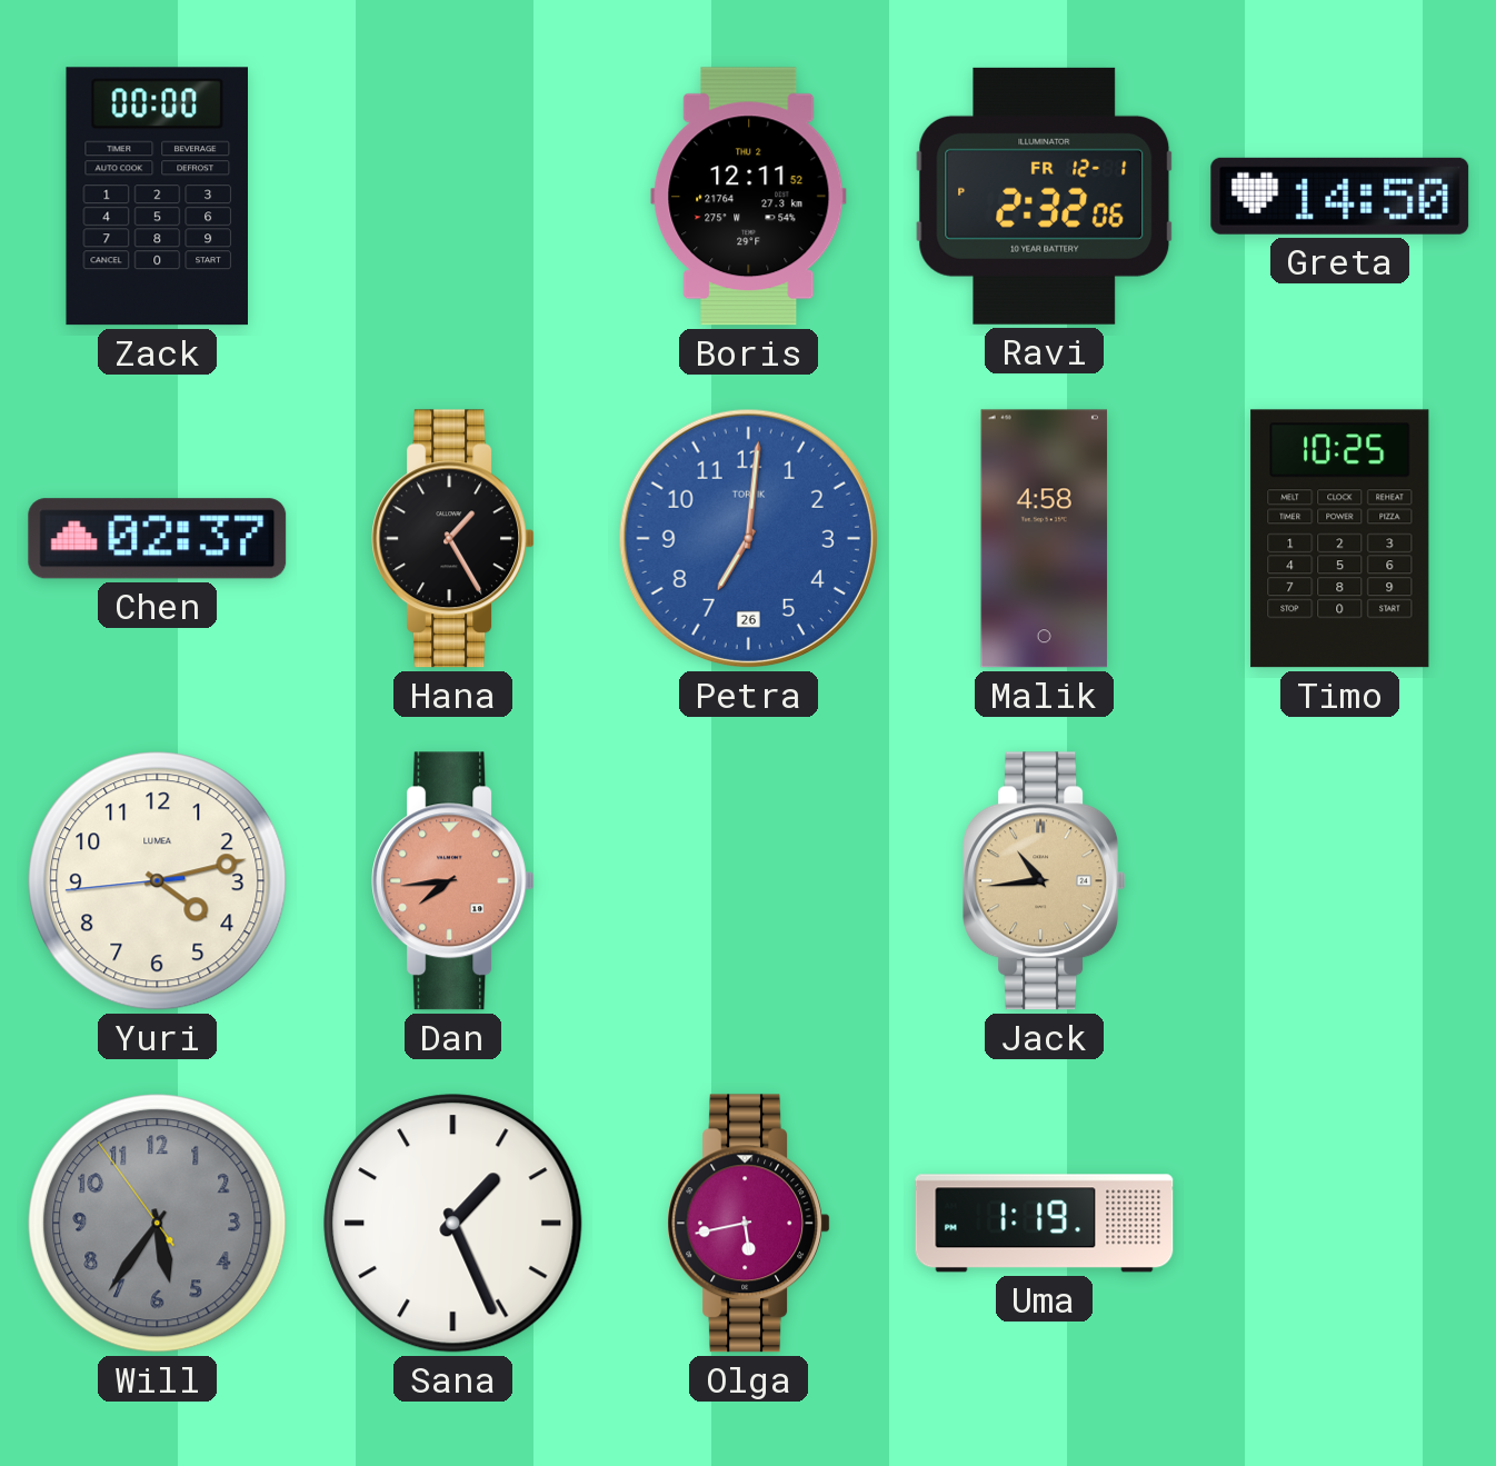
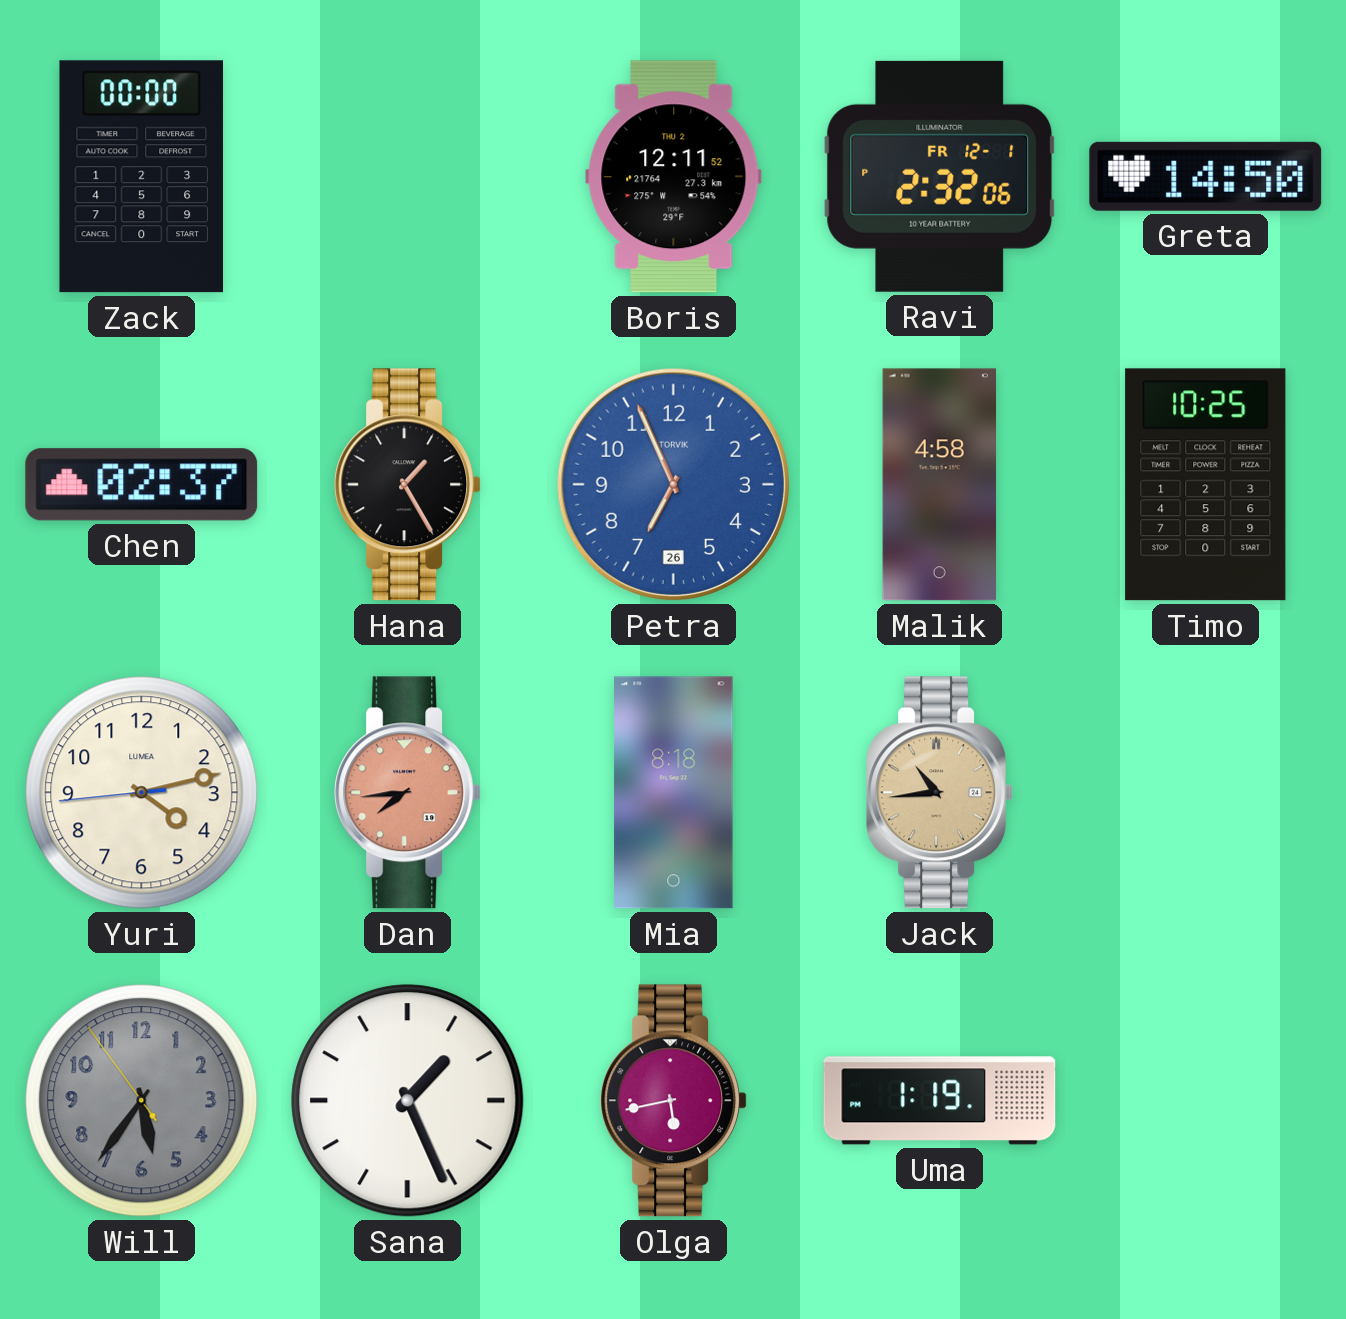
Petra: 7:01 -> 6:56
Mia: none -> 8:18
